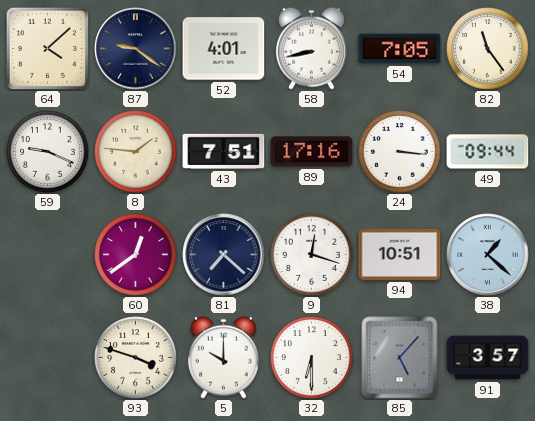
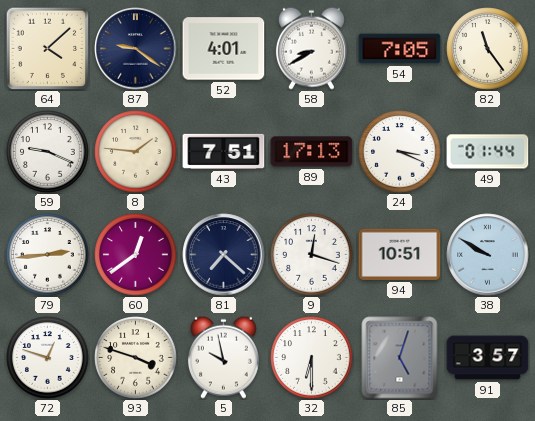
58: 8:43 -> 8:40
89: 17:16 -> 17:13
24: 3:16 -> 3:19
49: 09:44 -> 01:44
79: none -> 2:44
38: 1:22 -> 9:50
72: none -> 12:48
5: 10:00 -> 9:58
85: 5:07 -> 5:03
